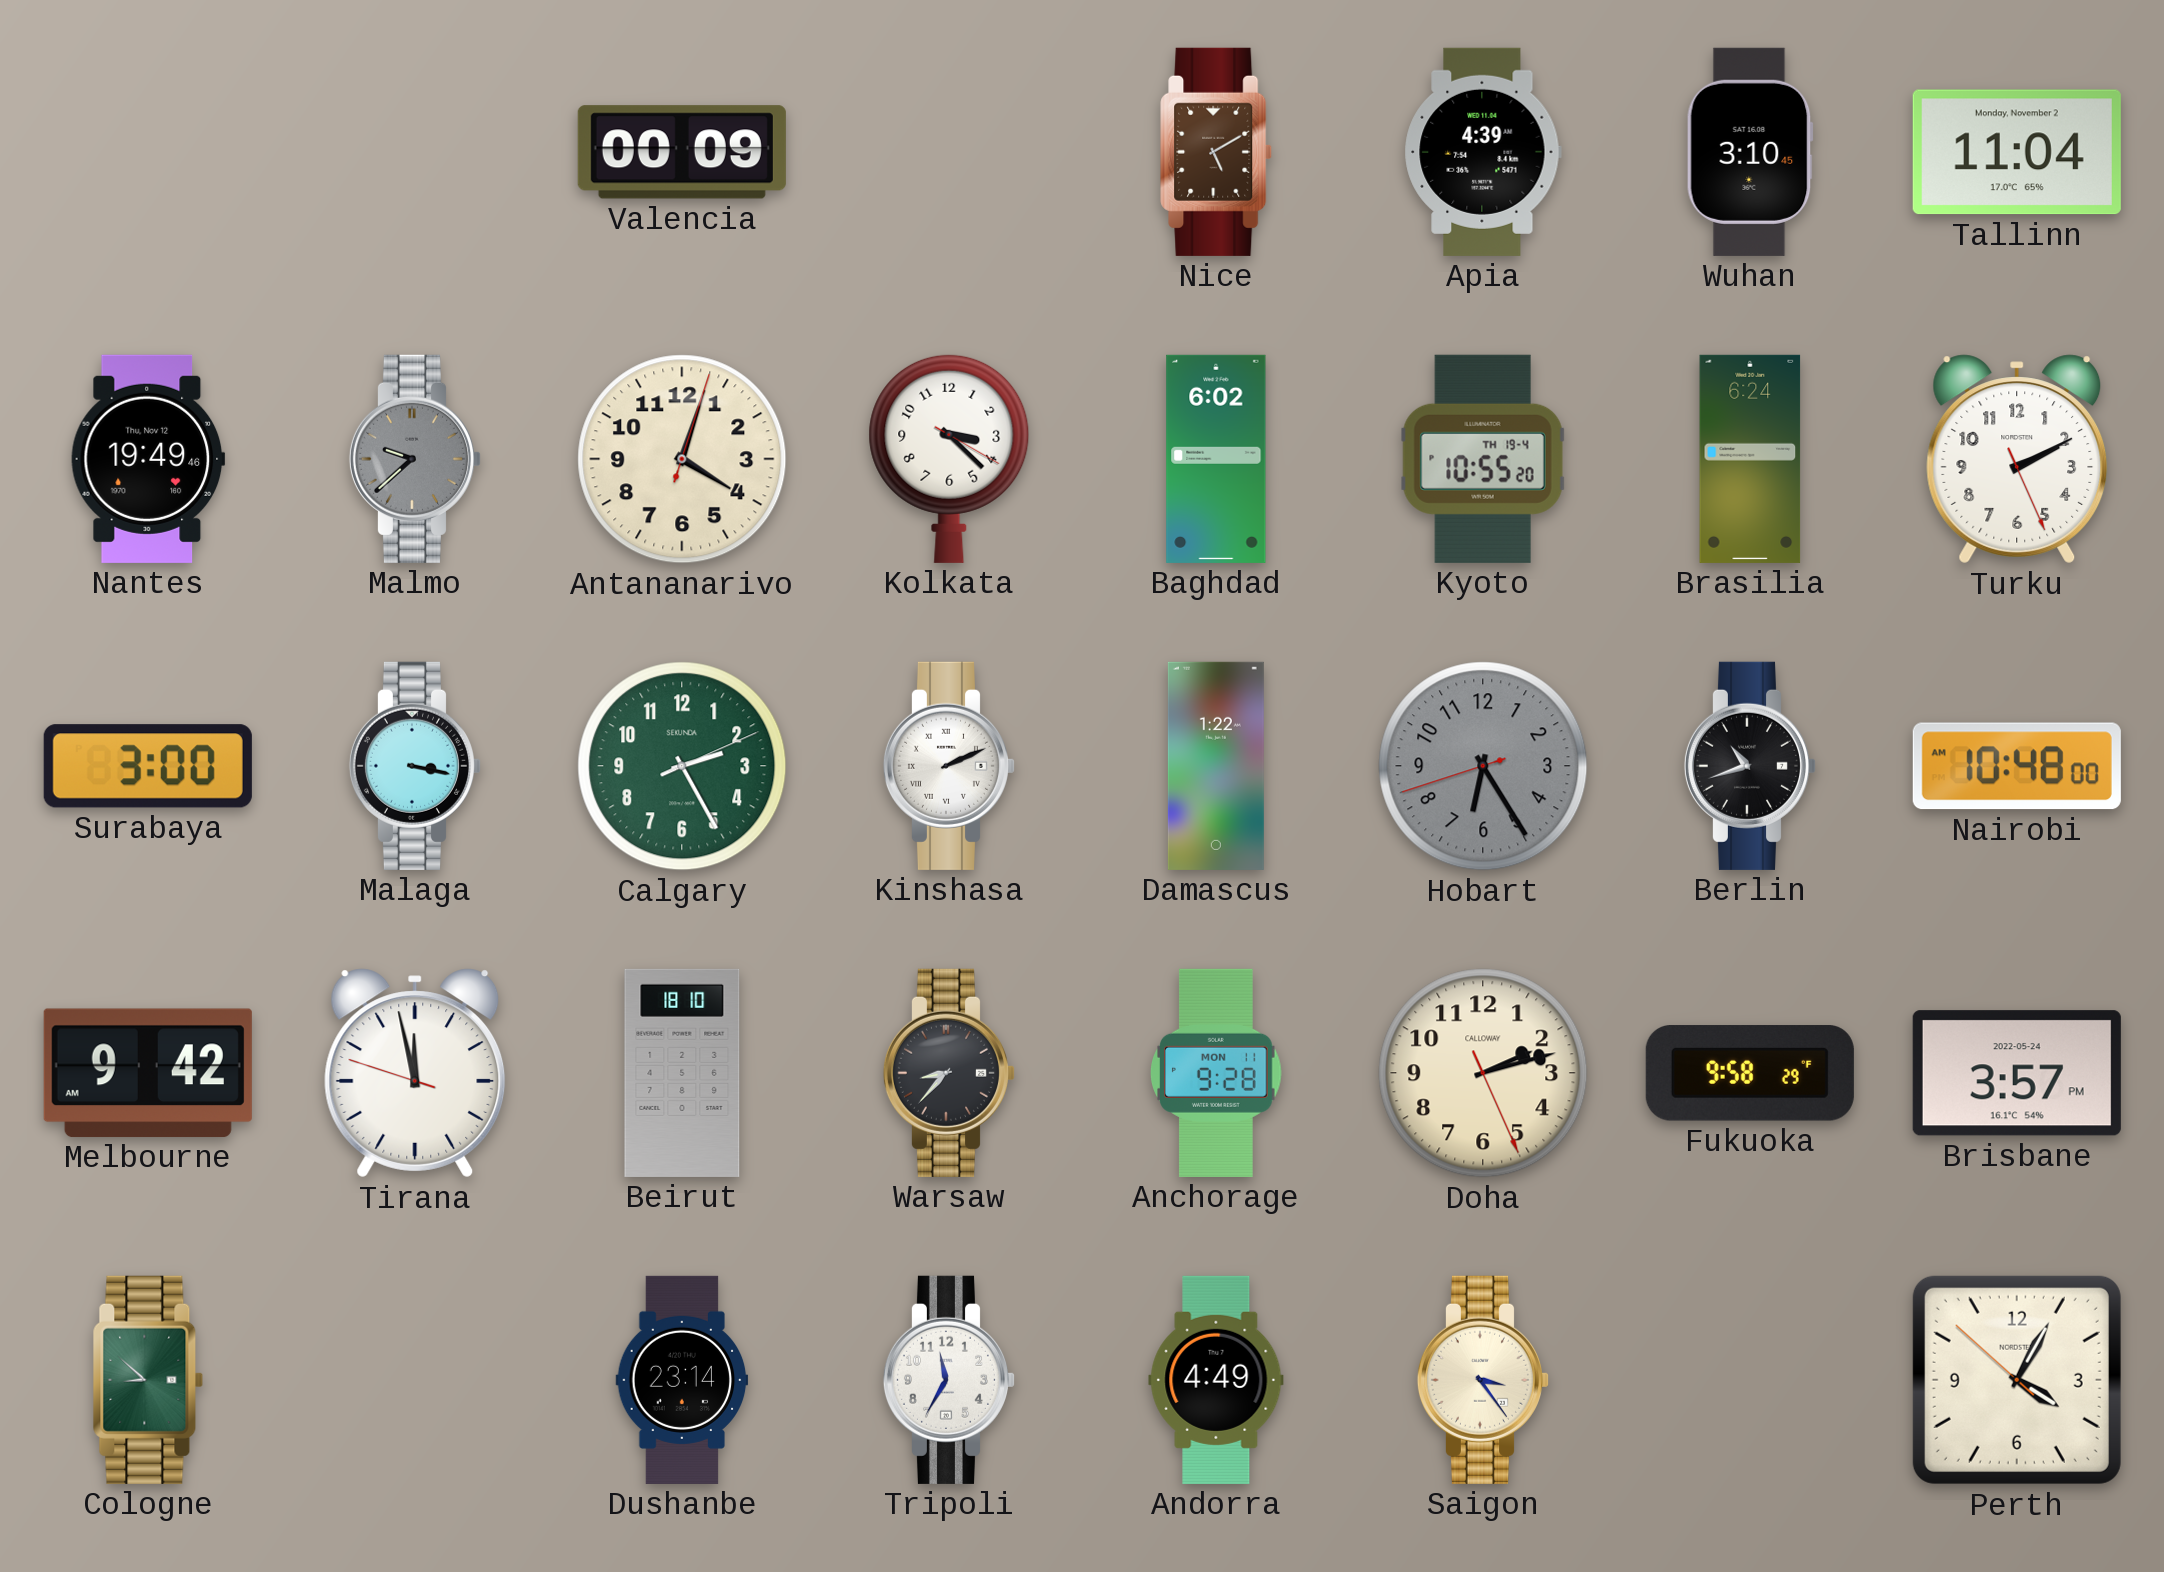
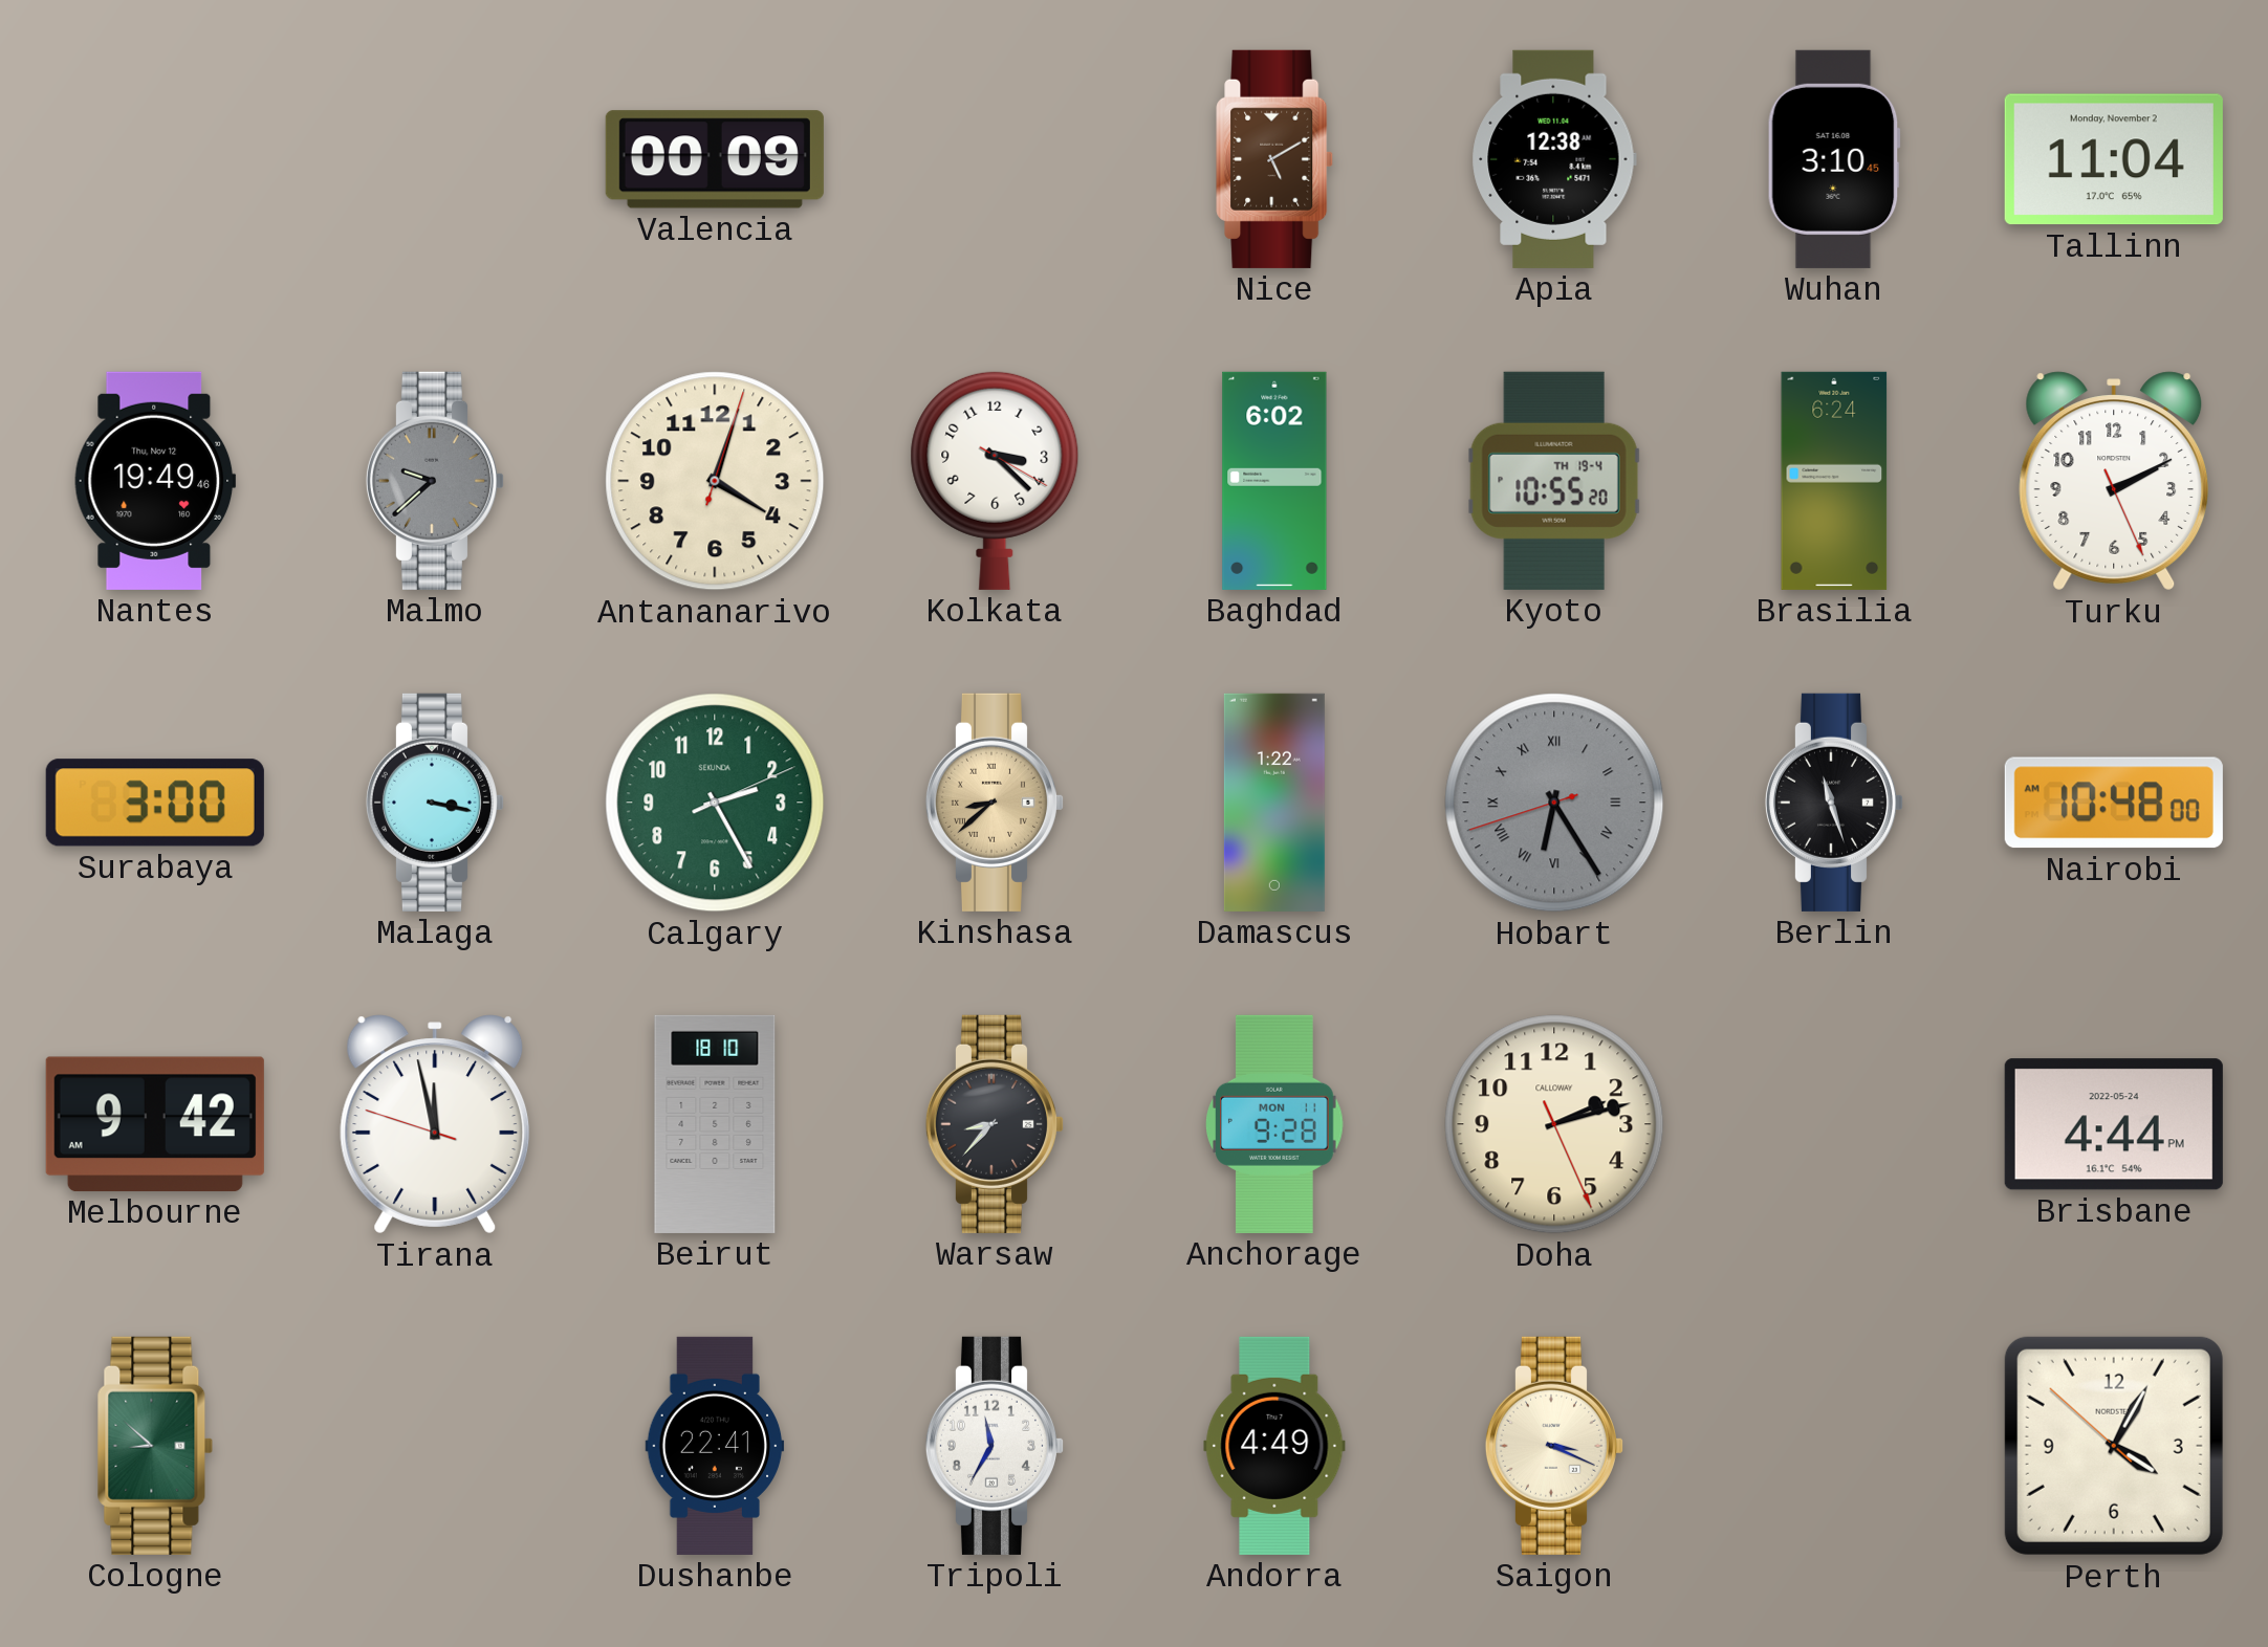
Apia: 4:39 -> 12:38
Kinshasa: 2:11 -> 8:38
Kinshasa dial: white -> champagne
Hobart numerals: Arabic -> Roman
Berlin: 10:42 -> 11:27
Fukuoka: 9:58 -> none
Brisbane: 3:57 -> 4:44
Dushanbe: 23:14 -> 22:41
Saigon: 3:24 -> 3:19
